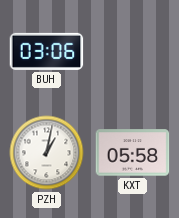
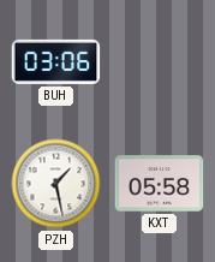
PZH: 1:02 -> 1:28
